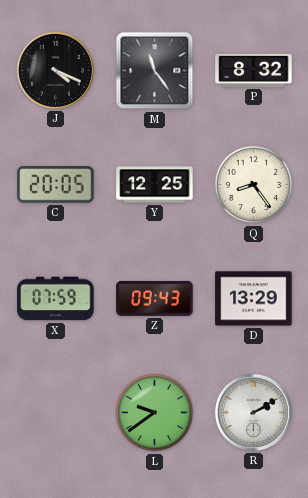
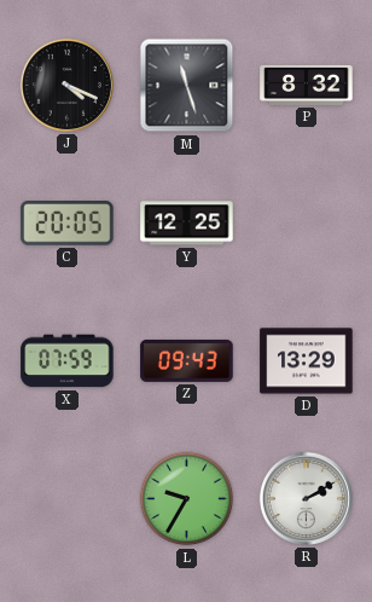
M: 11:24 -> 11:27
Q: 8:24 -> none
L: 9:39 -> 9:35
